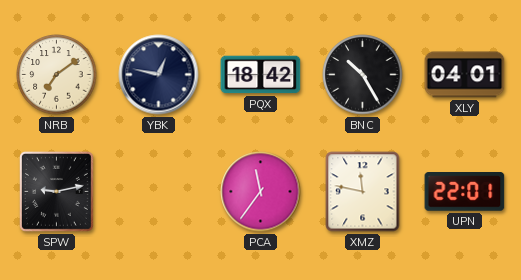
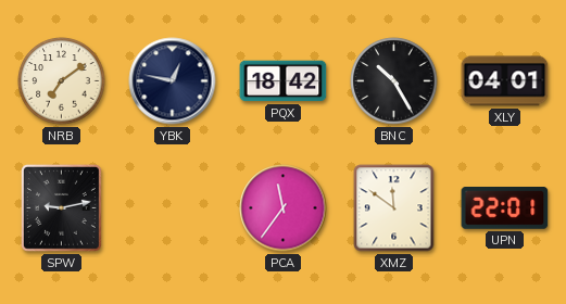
XMZ: 11:47 -> 11:51
